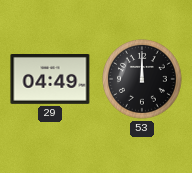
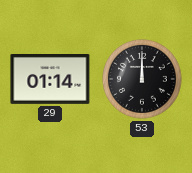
29: 04:49 -> 01:14
